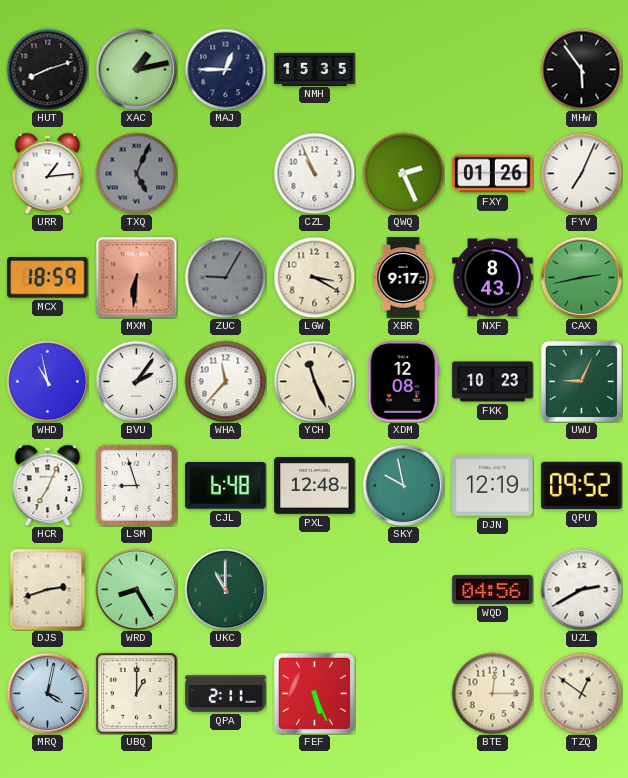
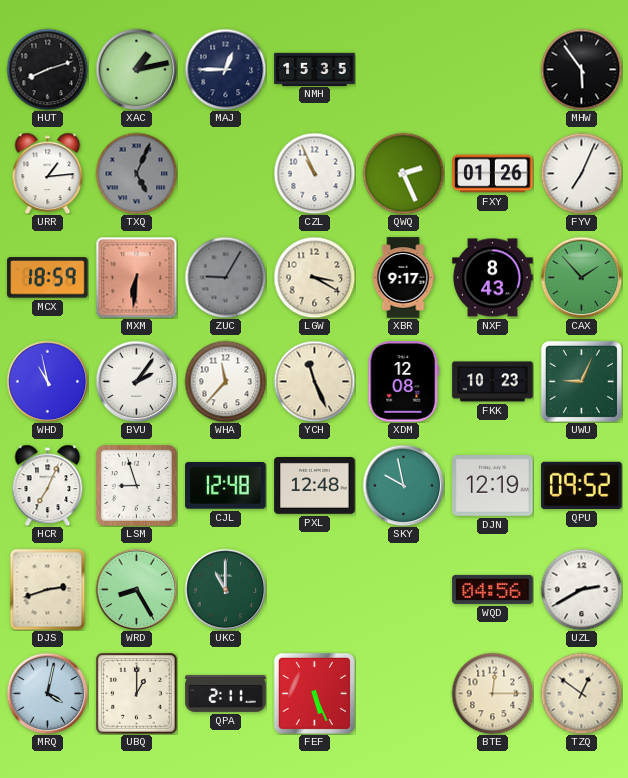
CAX: 2:43 -> 1:53
CJL: 6:48 -> 12:48
